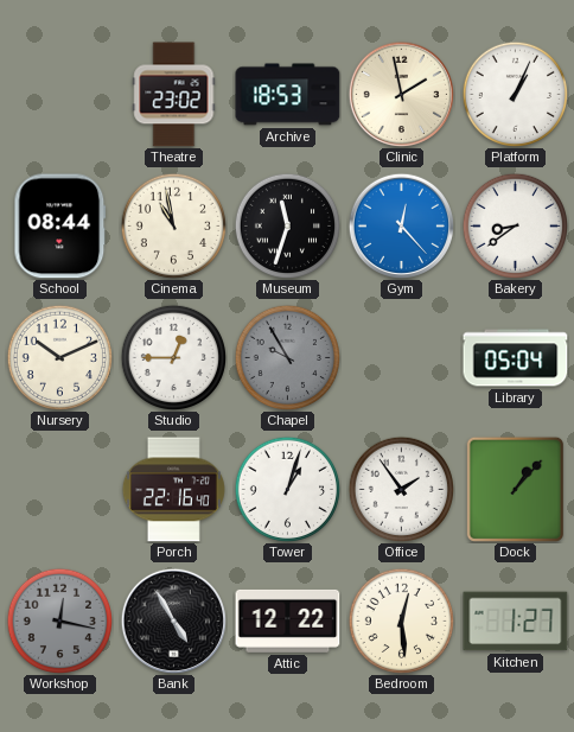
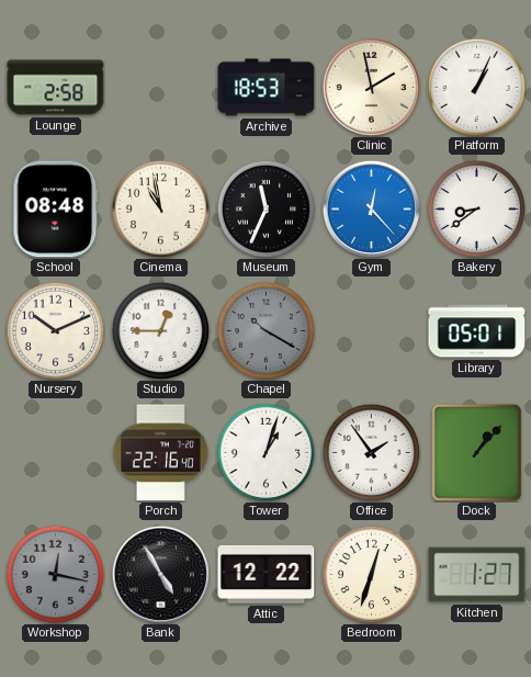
Lounge: none -> 2:58
Theatre: 23:02 -> none
School: 08:44 -> 08:48
Museum: 11:33 -> 11:34
Chapel: 9:55 -> 10:20
Library: 05:04 -> 05:01
Bedroom: 12:29 -> 12:33
